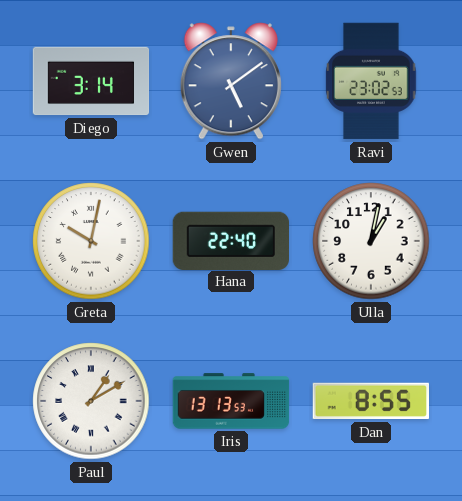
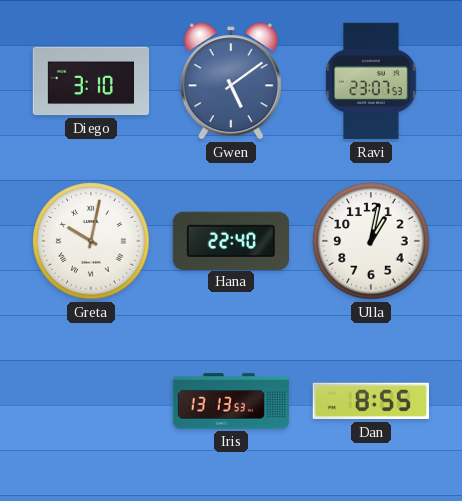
Diego: 3:14 -> 3:10
Ravi: 23:02 -> 23:07
Paul: 1:10 -> none
